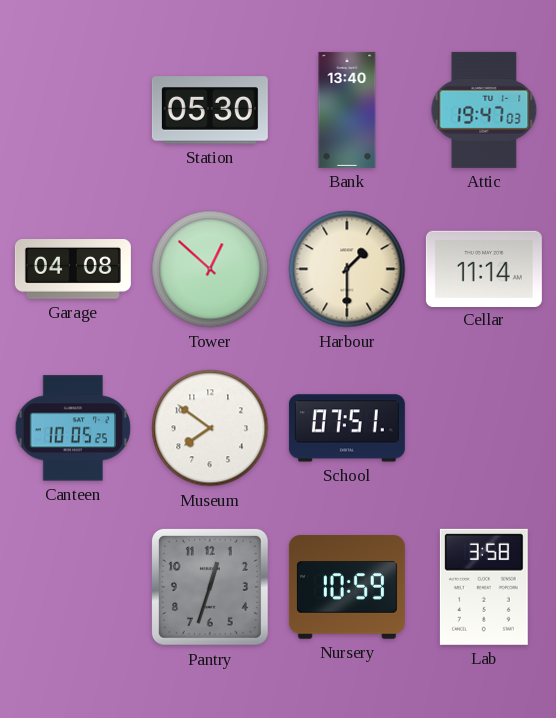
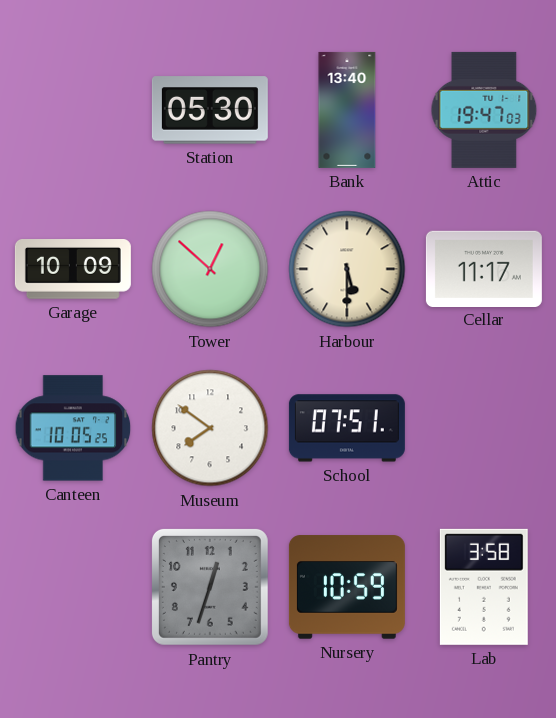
Garage: 04:08 -> 10:09
Harbour: 1:30 -> 5:30
Cellar: 11:14 -> 11:17
